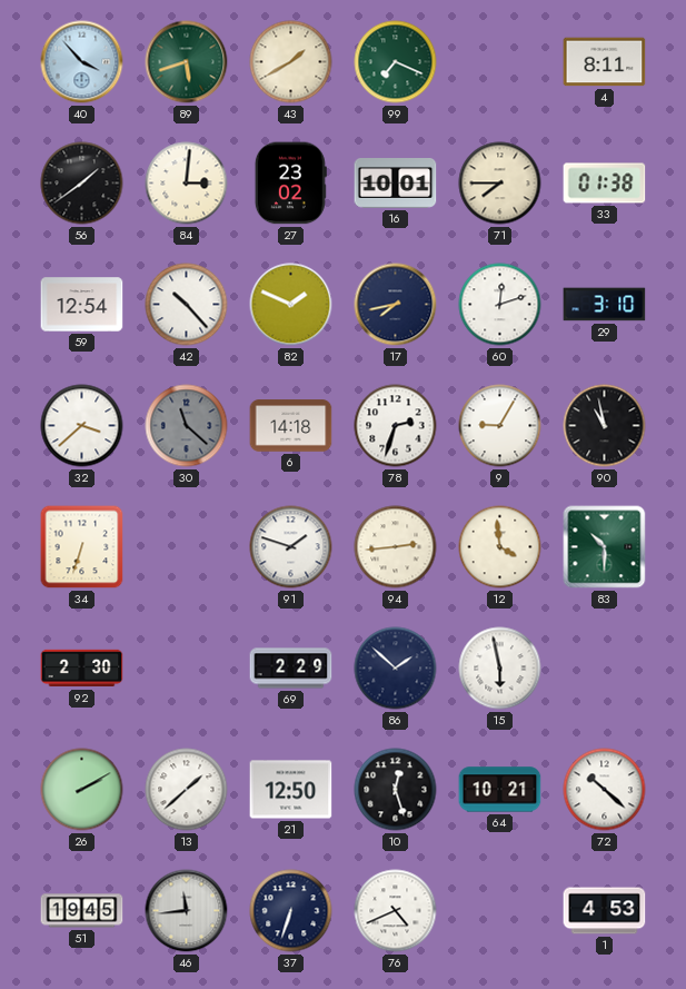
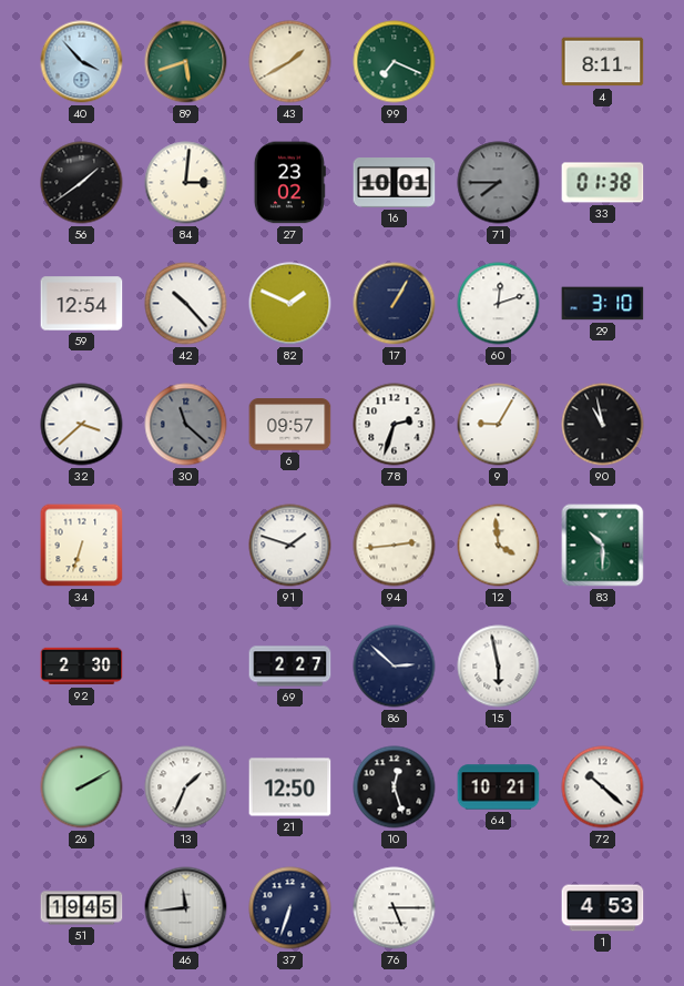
71 dial: cream -> grey
17: 7:43 -> 1:05
6: 14:18 -> 09:57
69: 2:29 -> 2:27
86: 1:52 -> 2:52
13: 1:38 -> 1:34
76: 4:41 -> 5:15
